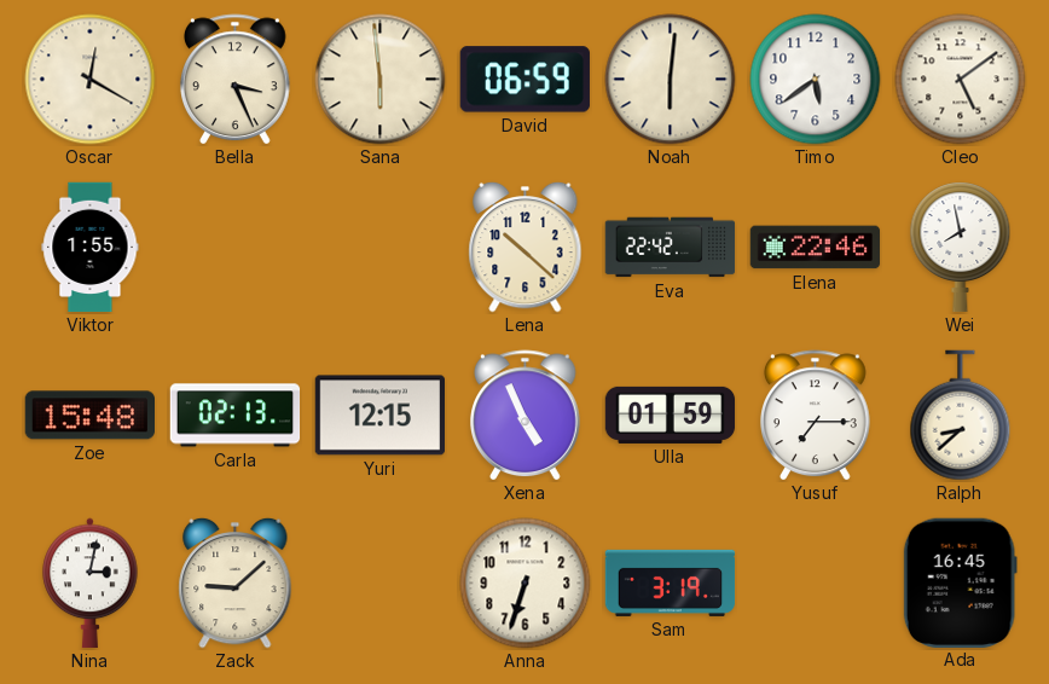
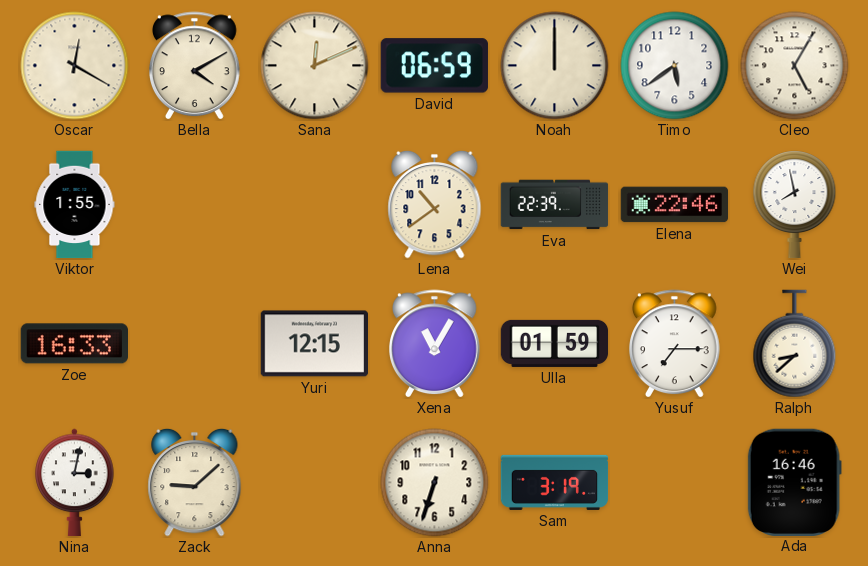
Bella: 3:26 -> 4:10
Sana: 5:59 -> 12:11
Noah: 6:01 -> 12:00
Cleo: 5:09 -> 5:05
Lena: 10:22 -> 10:39
Eva: 22:42 -> 22:39
Zoe: 15:48 -> 16:33
Carla: 02:13 -> none
Xena: 4:56 -> 11:05
Ada: 16:45 -> 16:46
